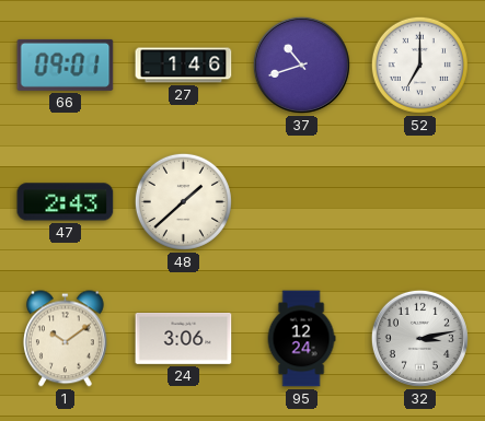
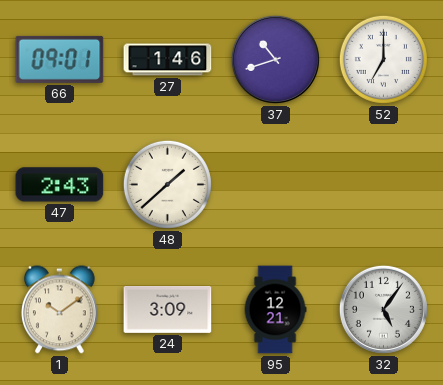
24: 3:06 -> 3:09
95: 12:24 -> 12:21
32: 3:13 -> 5:06
